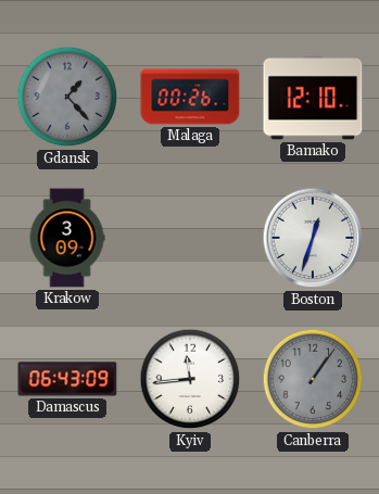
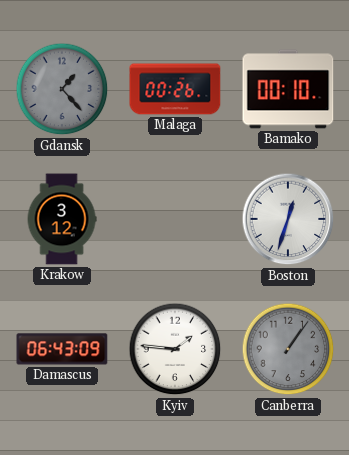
Bamako: 12:10 -> 00:10
Krakow: 3:09 -> 3:12
Kyiv: 11:44 -> 1:46
